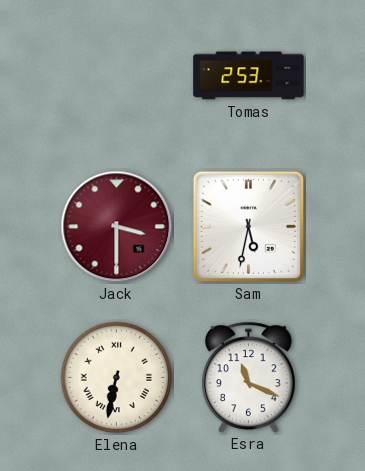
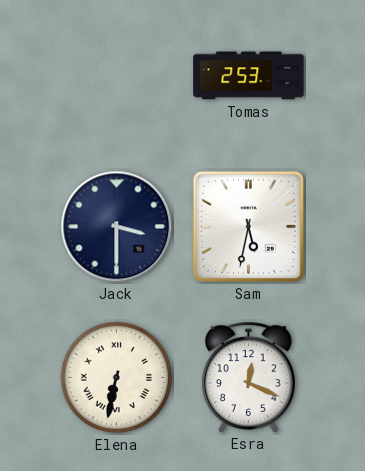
Jack dial: burgundy -> navy
Esra: 11:19 -> 12:19
